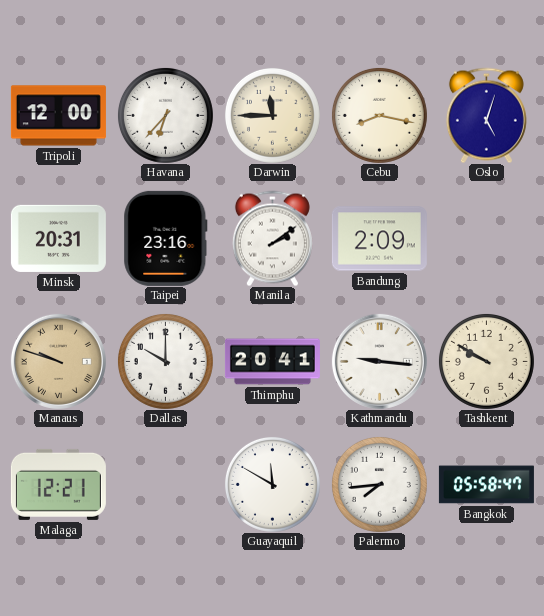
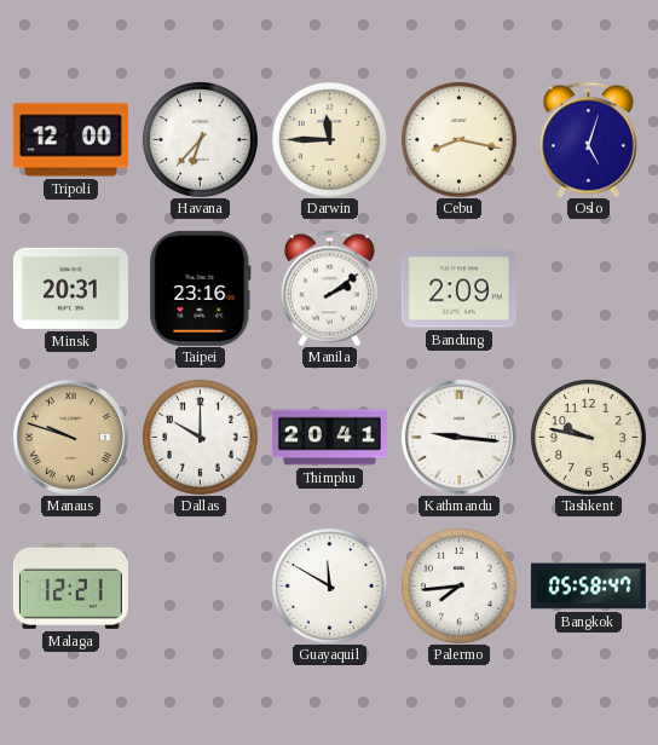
Tashkent: 9:50 -> 9:47
